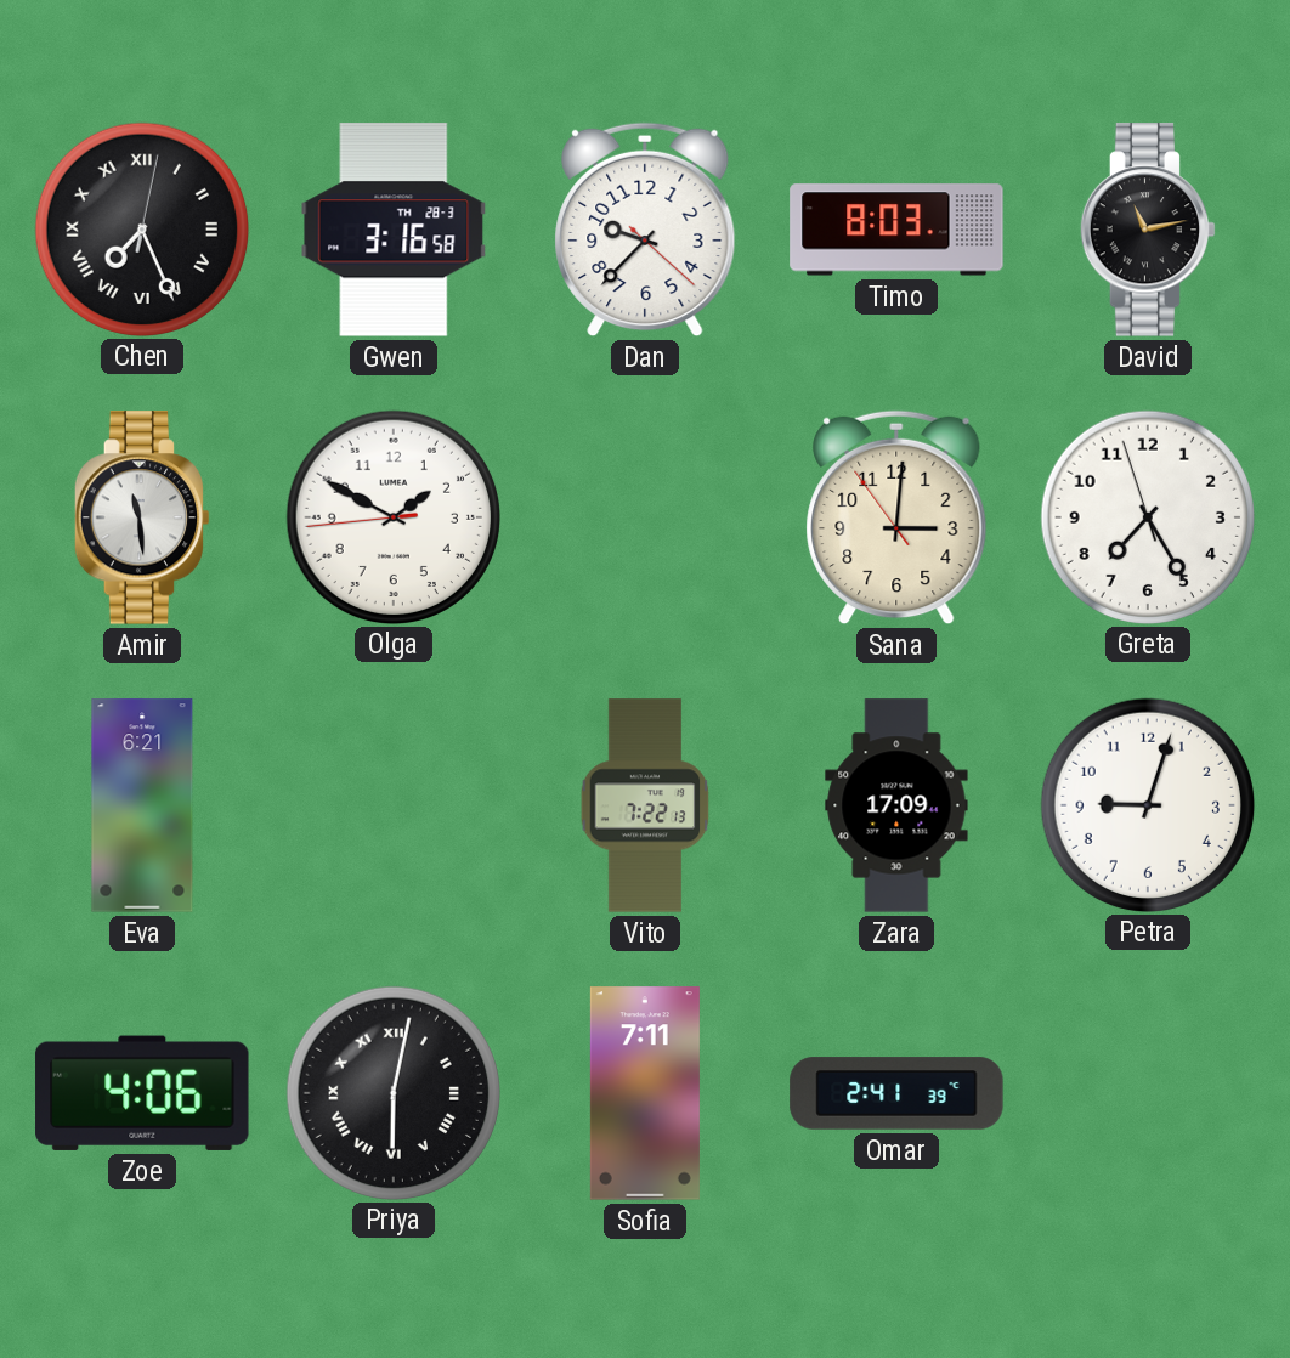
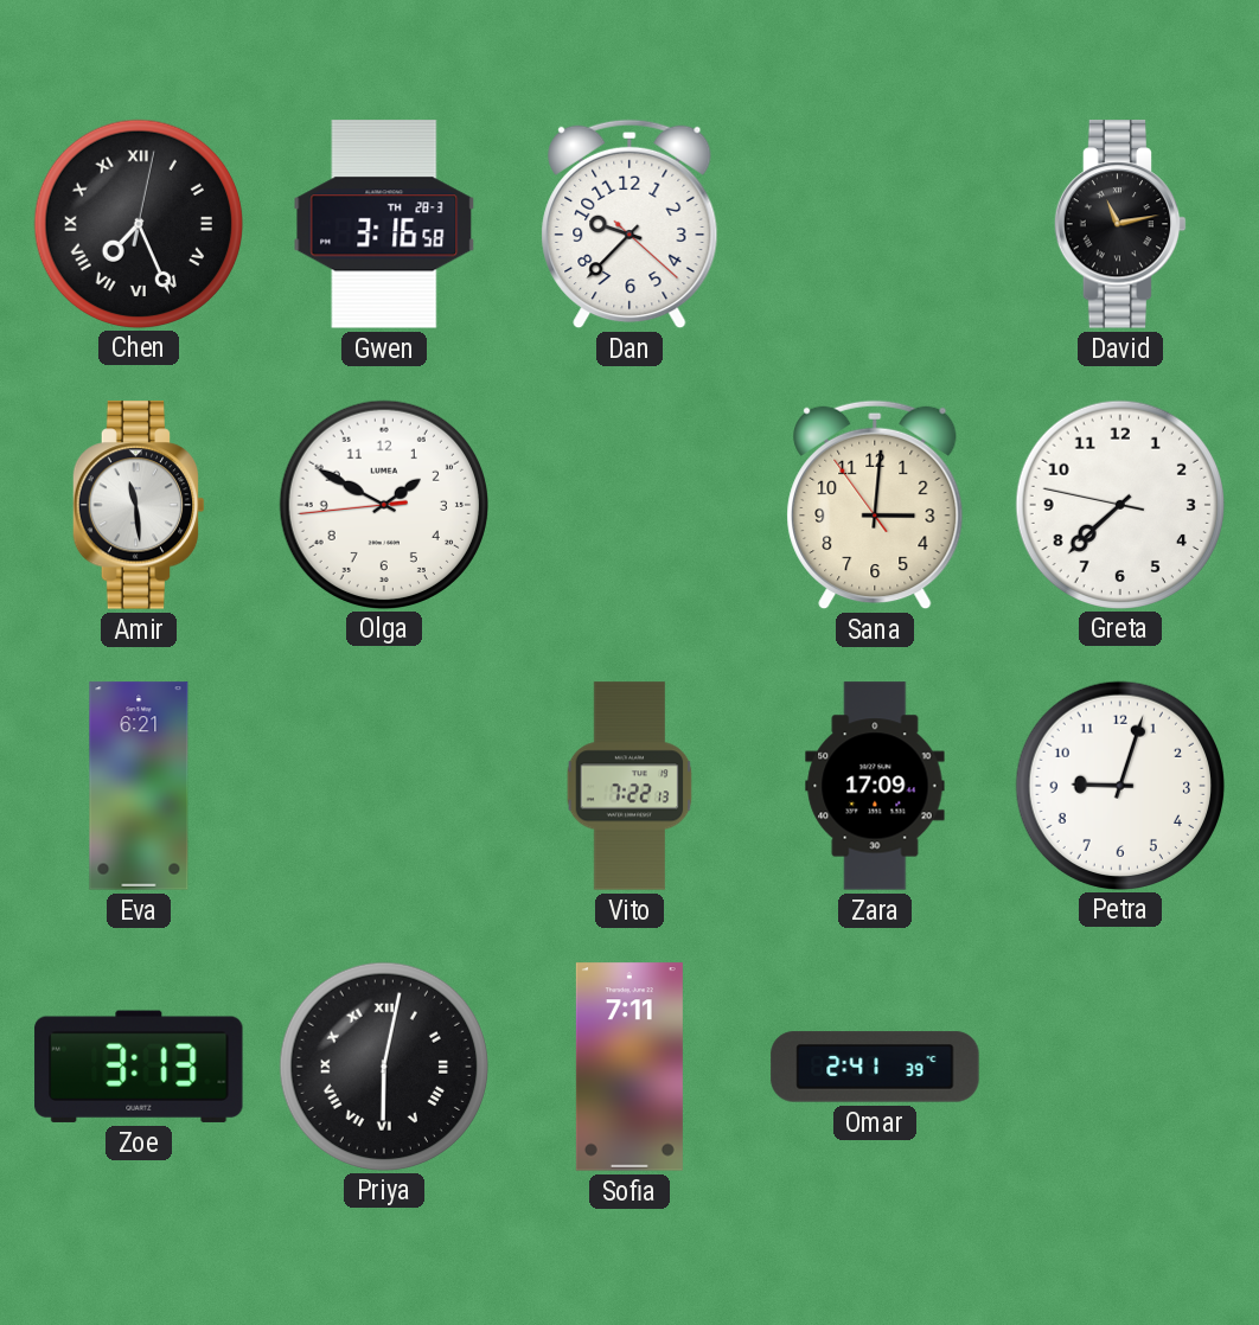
Timo: 8:03 -> none
Greta: 7:24 -> 7:37
Zoe: 4:06 -> 3:13
